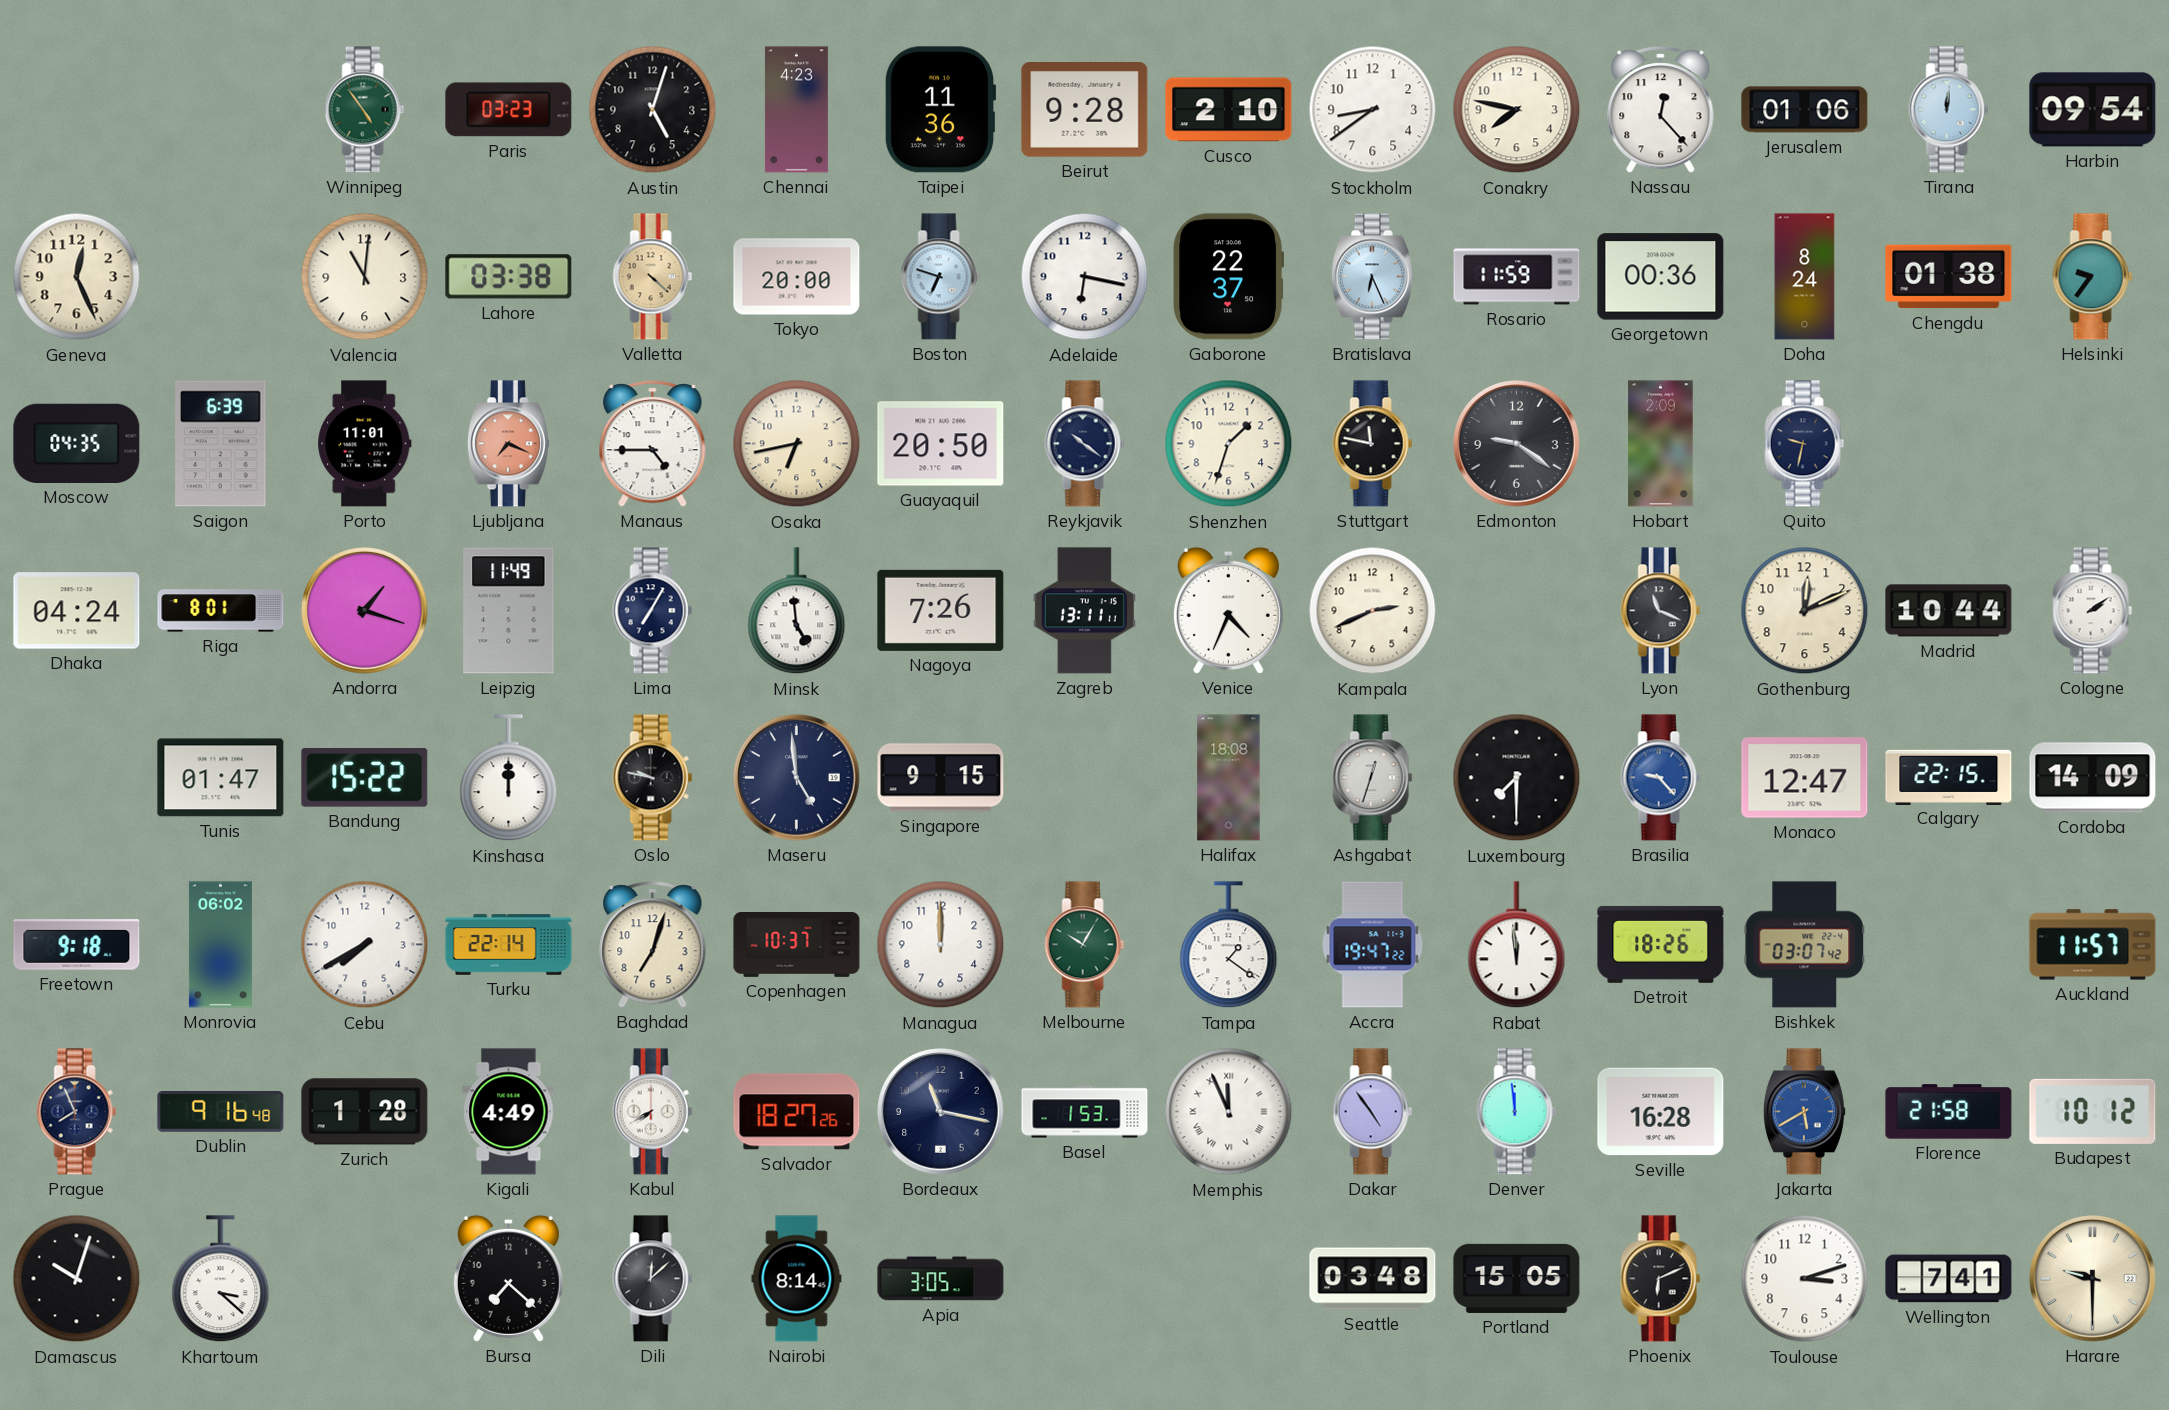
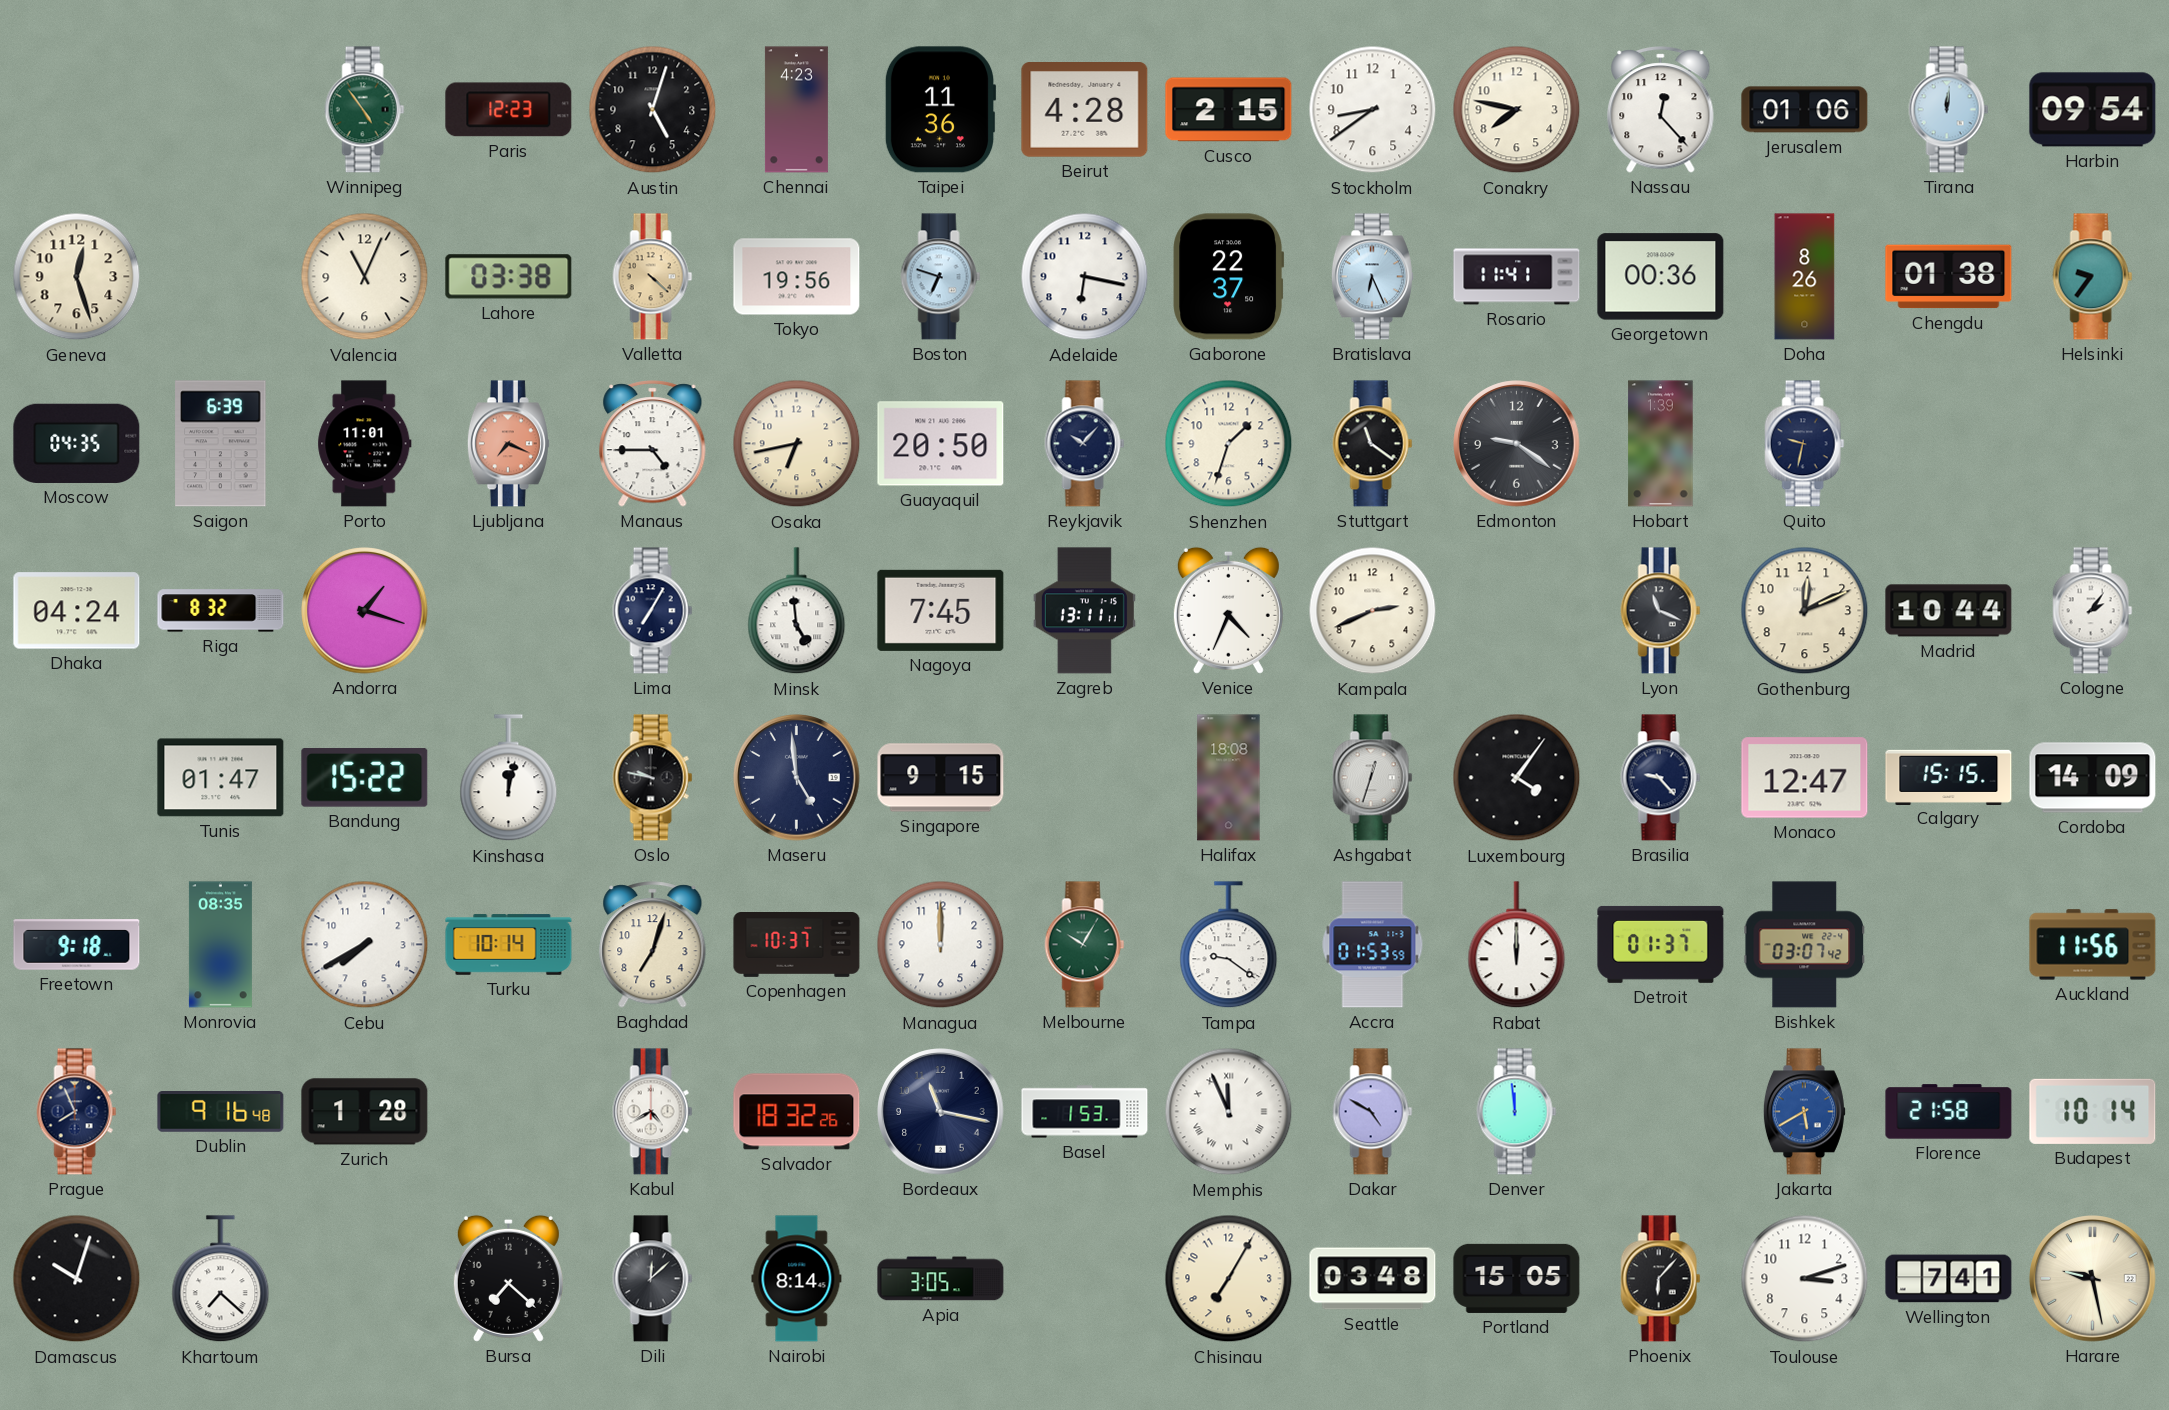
Paris: 03:23 -> 12:23
Beirut: 9:28 -> 4:28
Cusco: 2:10 -> 2:15
Geneva: 12:26 -> 12:27
Valencia: 11:01 -> 11:04
Tokyo: 20:00 -> 19:56
Rosario: 11:59 -> 11:41
Doha: 8:24 -> 8:26
Reykjavik: 10:21 -> 10:07
Stuttgart: 11:47 -> 11:21
Hobart: 2:09 -> 1:39
Riga: 8:01 -> 8:32
Leipzig: 11:49 -> none
Nagoya: 7:26 -> 7:45
Cologne: 2:09 -> 2:06
Kinshasa: 12:00 -> 12:02
Luxembourg: 7:30 -> 4:06
Brasilia dial: blue -> navy
Calgary: 22:15 -> 15:15
Monrovia: 06:02 -> 08:35
Turku: 22:14 -> 10:14
Tampa: 1:21 -> 9:21
Accra: 19:47 -> 01:53
Rabat: 11:59 -> 12:00
Detroit: 18:26 -> 01:37
Auckland: 11:57 -> 11:56
Kigali: 4:49 -> none
Kabul: 7:40 -> 4:40
Salvador: 18:27 -> 18:32
Dakar: 4:54 -> 4:50
Seville: 16:28 -> none
Budapest: 10:12 -> 10:14
Khartoum: 3:22 -> 7:22
Chisinau: none -> 7:05
Phoenix: 6:11 -> 6:07
Harare: 9:30 -> 9:28
